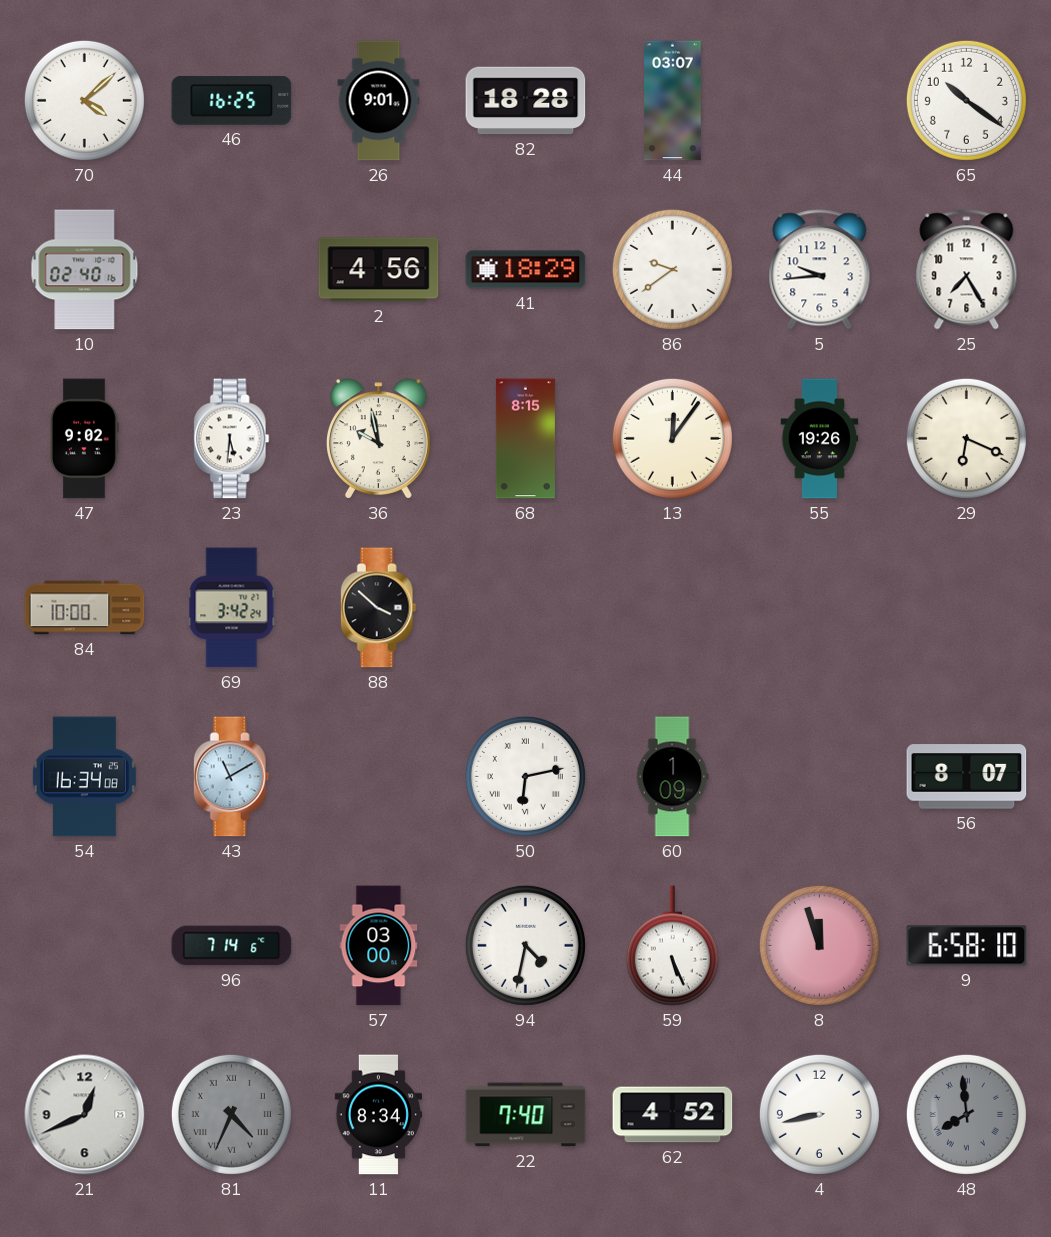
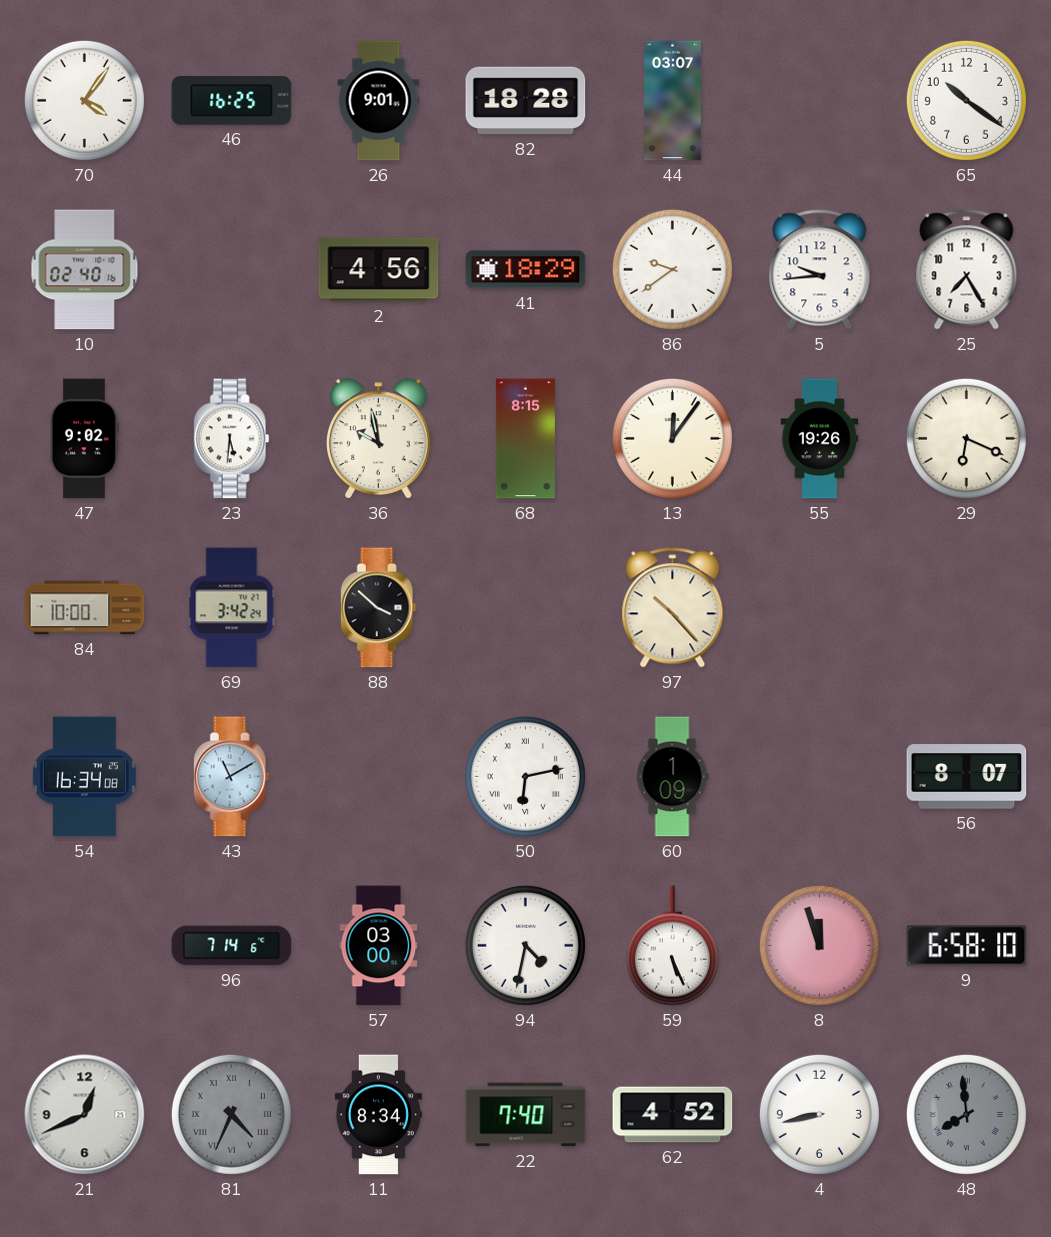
70: 4:08 -> 4:06
97: none -> 10:23
